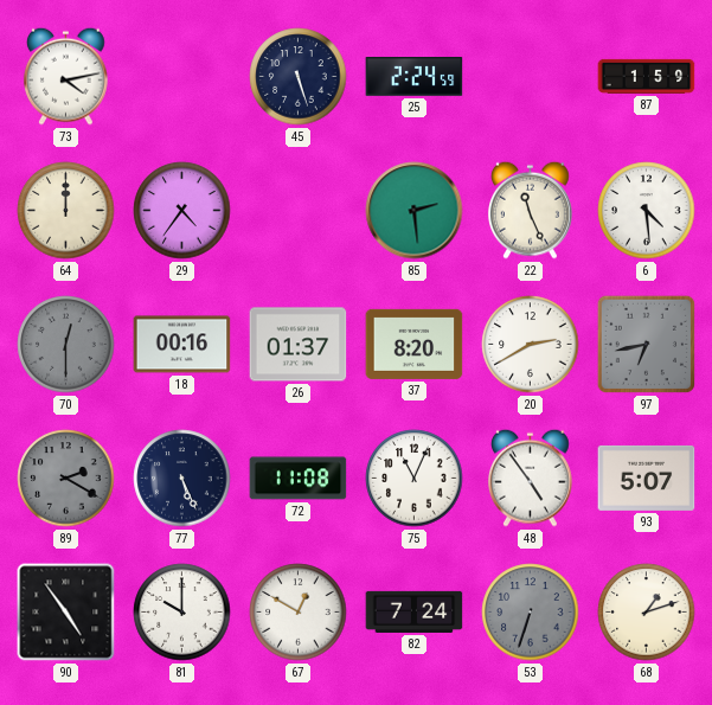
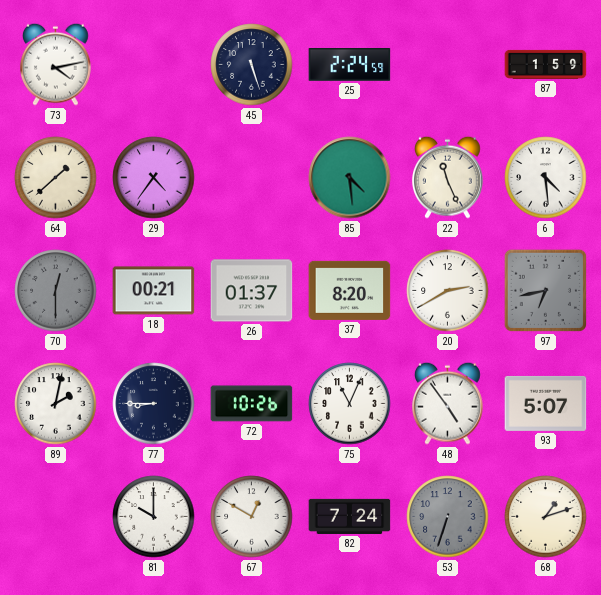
64: 12:00 -> 1:38
85: 2:29 -> 4:29
18: 00:16 -> 00:21
89: 2:20 -> 2:02
89 dial: grey -> white
77: 5:26 -> 8:45
72: 11:08 -> 10:26
90: 4:54 -> none
